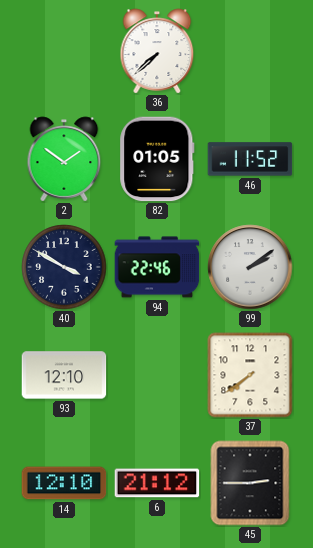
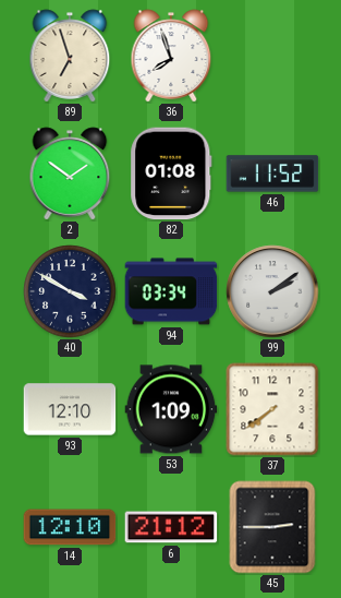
89: none -> 6:57
36: 7:38 -> 7:57
82: 01:05 -> 01:08
94: 22:46 -> 03:34
53: none -> 1:09
